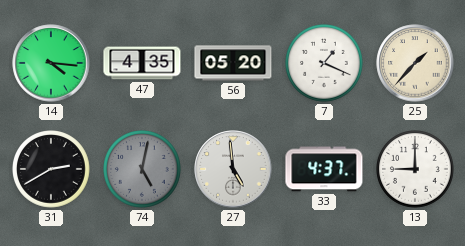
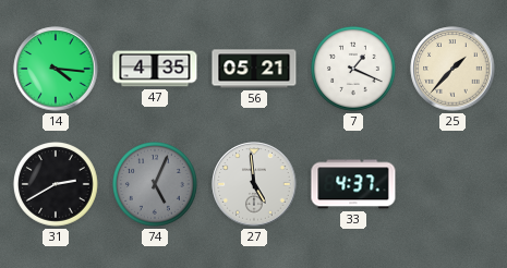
56: 05:20 -> 05:21
74: 5:02 -> 5:04
13: 9:00 -> none
